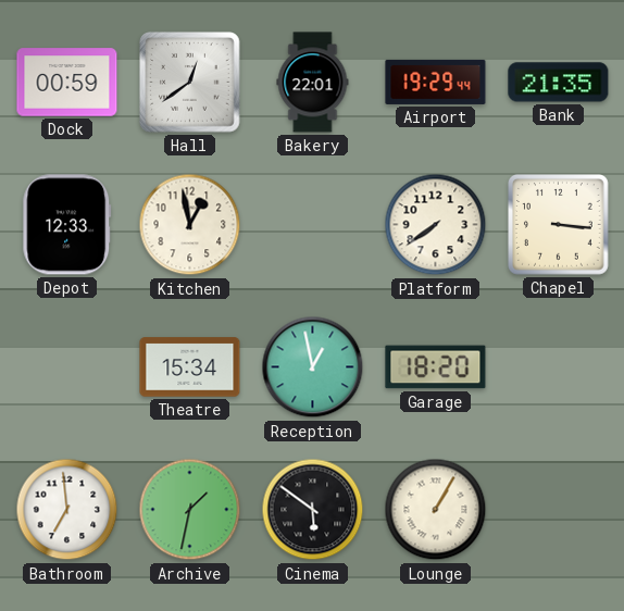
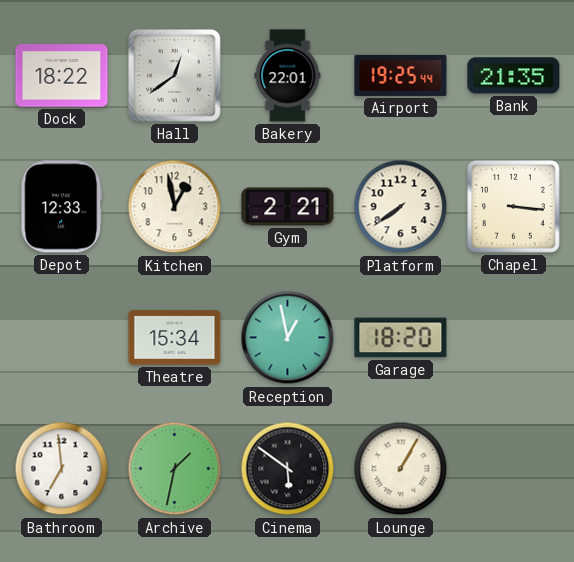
Dock: 00:59 -> 18:22
Airport: 19:29 -> 19:25
Gym: none -> 2:21
